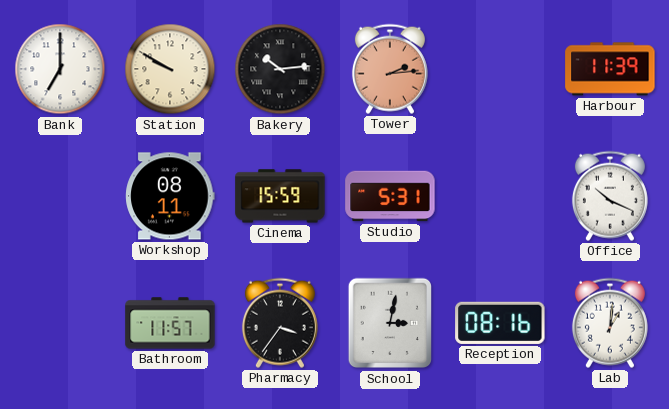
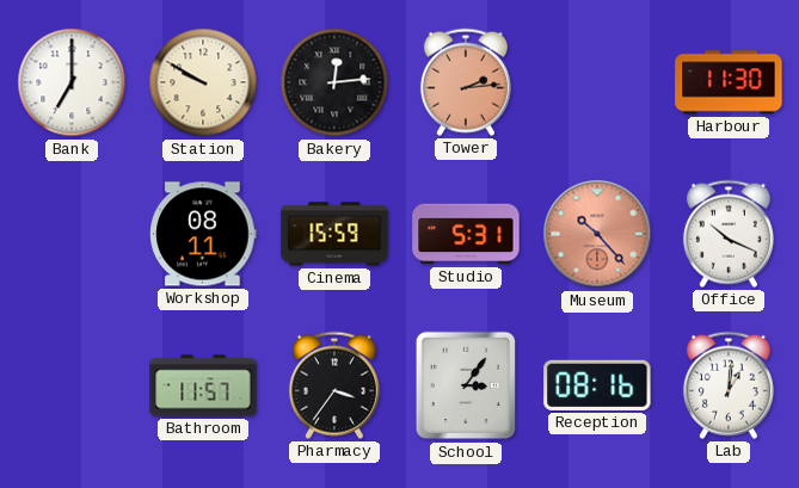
Bakery: 10:14 -> 12:14
Harbour: 11:39 -> 11:30
Museum: none -> 10:23
School: 3:02 -> 3:06
